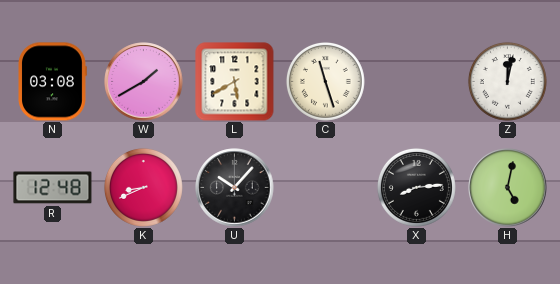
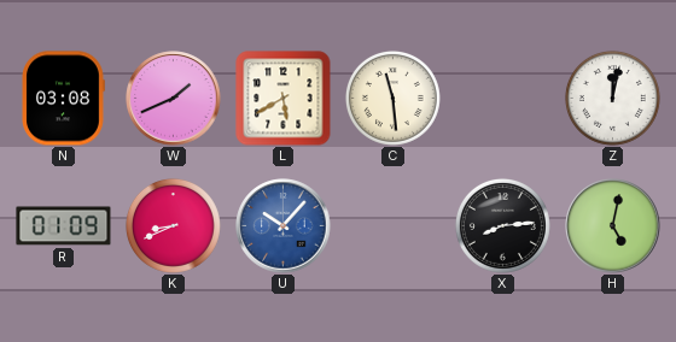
W: 1:40 -> 1:41
C: 11:27 -> 11:29
R: 12:48 -> 01:09
U dial: black -> blue
